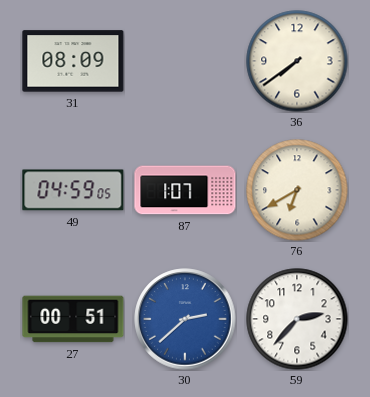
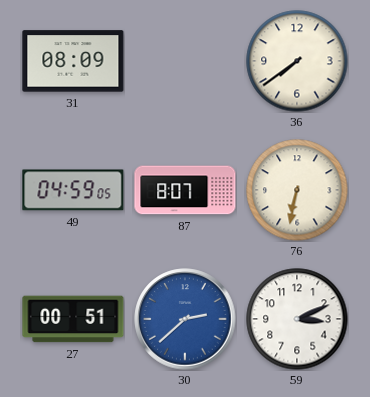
87: 1:07 -> 8:07
76: 6:40 -> 6:32
59: 2:37 -> 3:11
